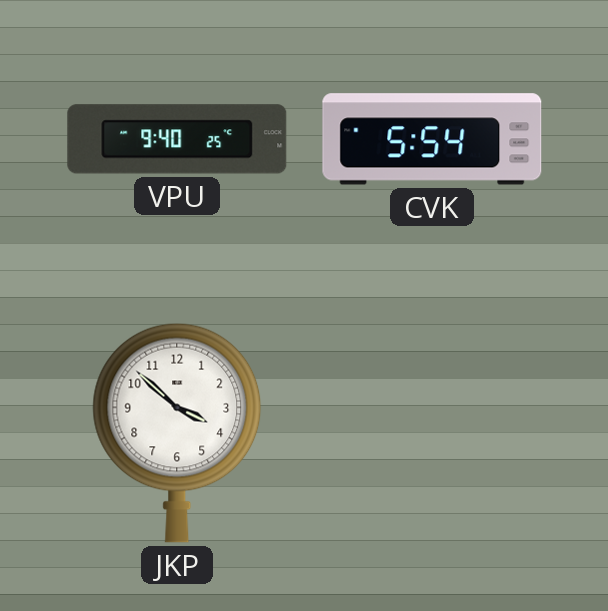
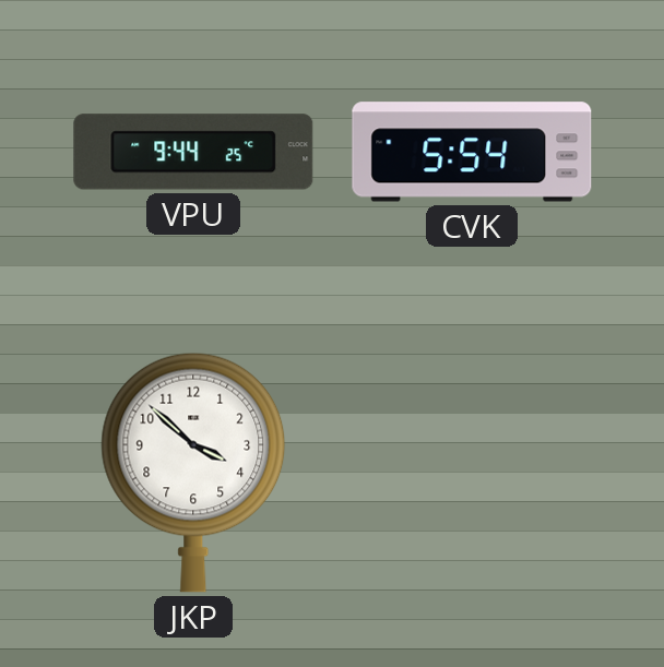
VPU: 9:40 -> 9:44
